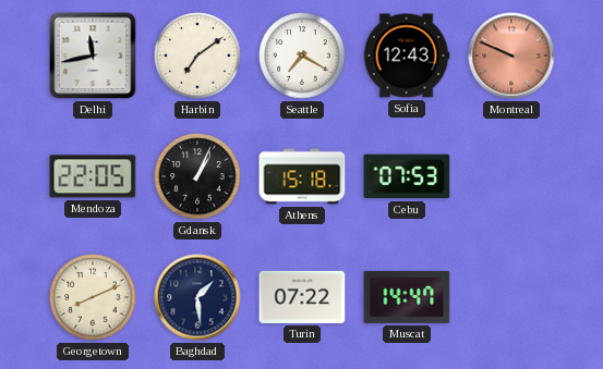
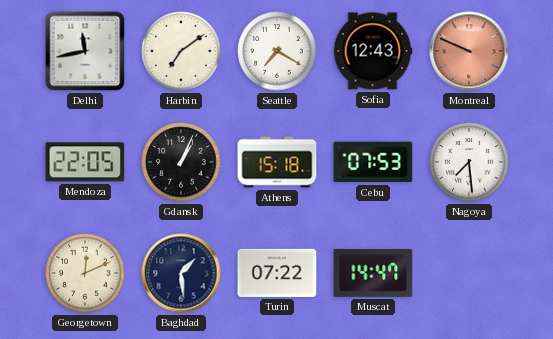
Nagoya: none -> 7:29
Georgetown: 8:11 -> 12:11
